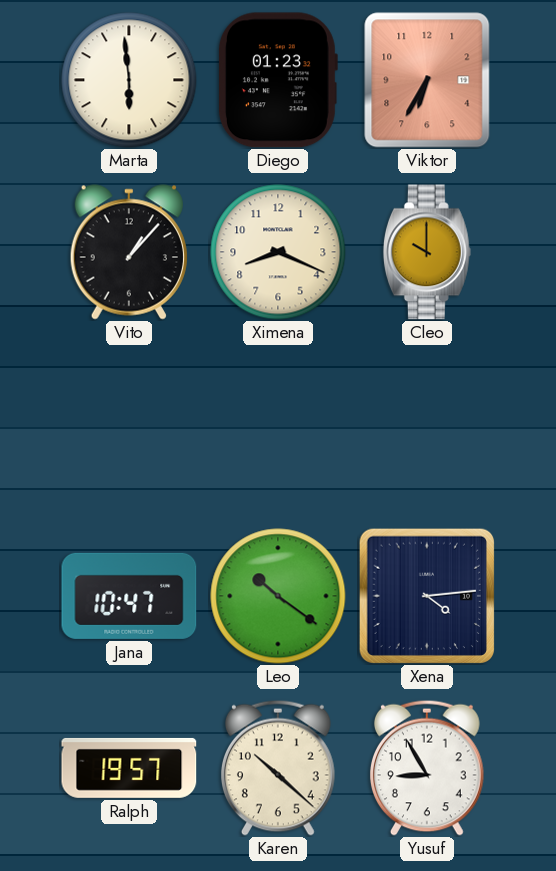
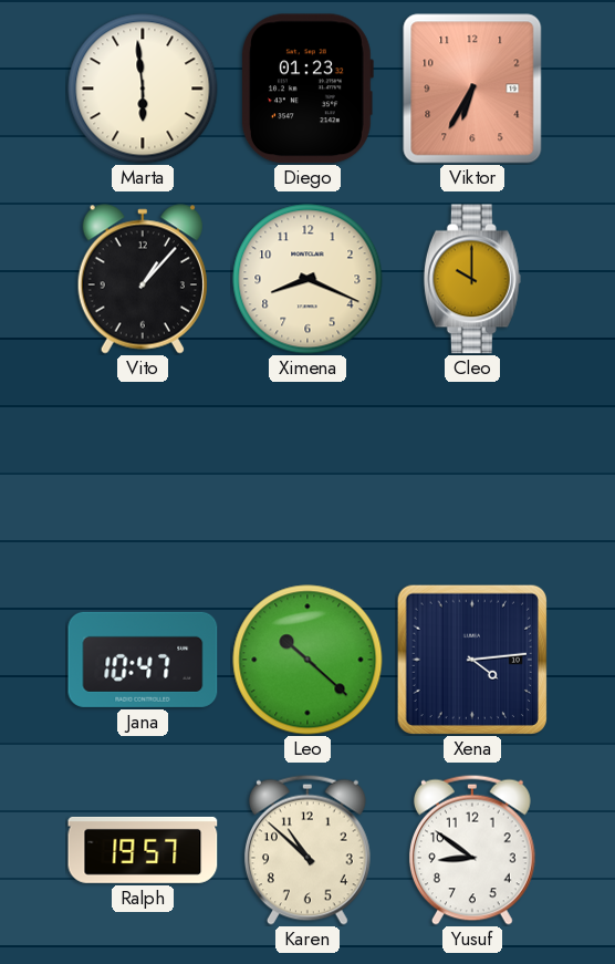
Leo: 10:21 -> 10:22
Karen: 10:22 -> 10:52
Yusuf: 8:55 -> 8:51
